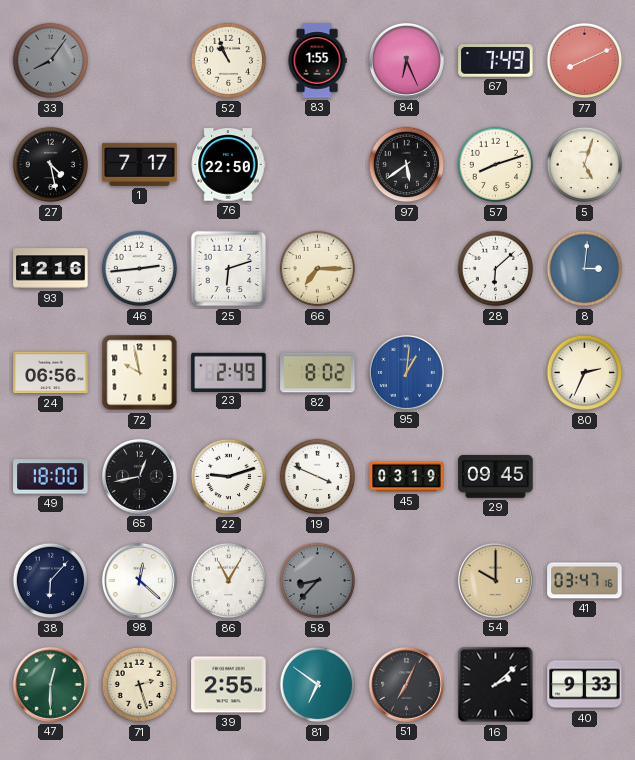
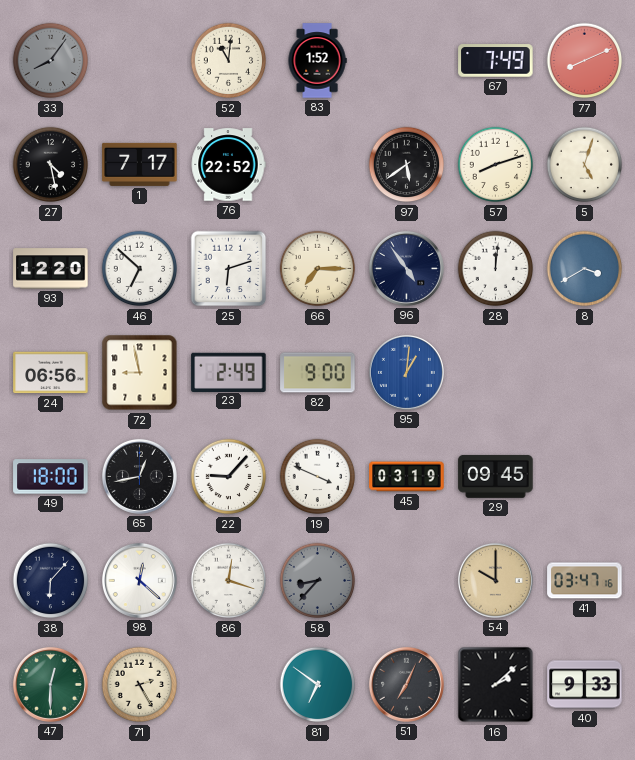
52: 10:56 -> 11:01
83: 1:55 -> 1:52
84: 6:26 -> none
76: 22:50 -> 22:52
93: 12:16 -> 12:20
46: 2:44 -> 6:52
96: none -> 4:54
28: 6:08 -> 12:01
8: 3:01 -> 3:40
72: 9:58 -> 8:58
82: 8:02 -> 9:00
80: 2:34 -> none
22: 9:12 -> 9:07
86: 11:05 -> 12:18
71: 2:27 -> 2:25
39: 2:55 -> none
